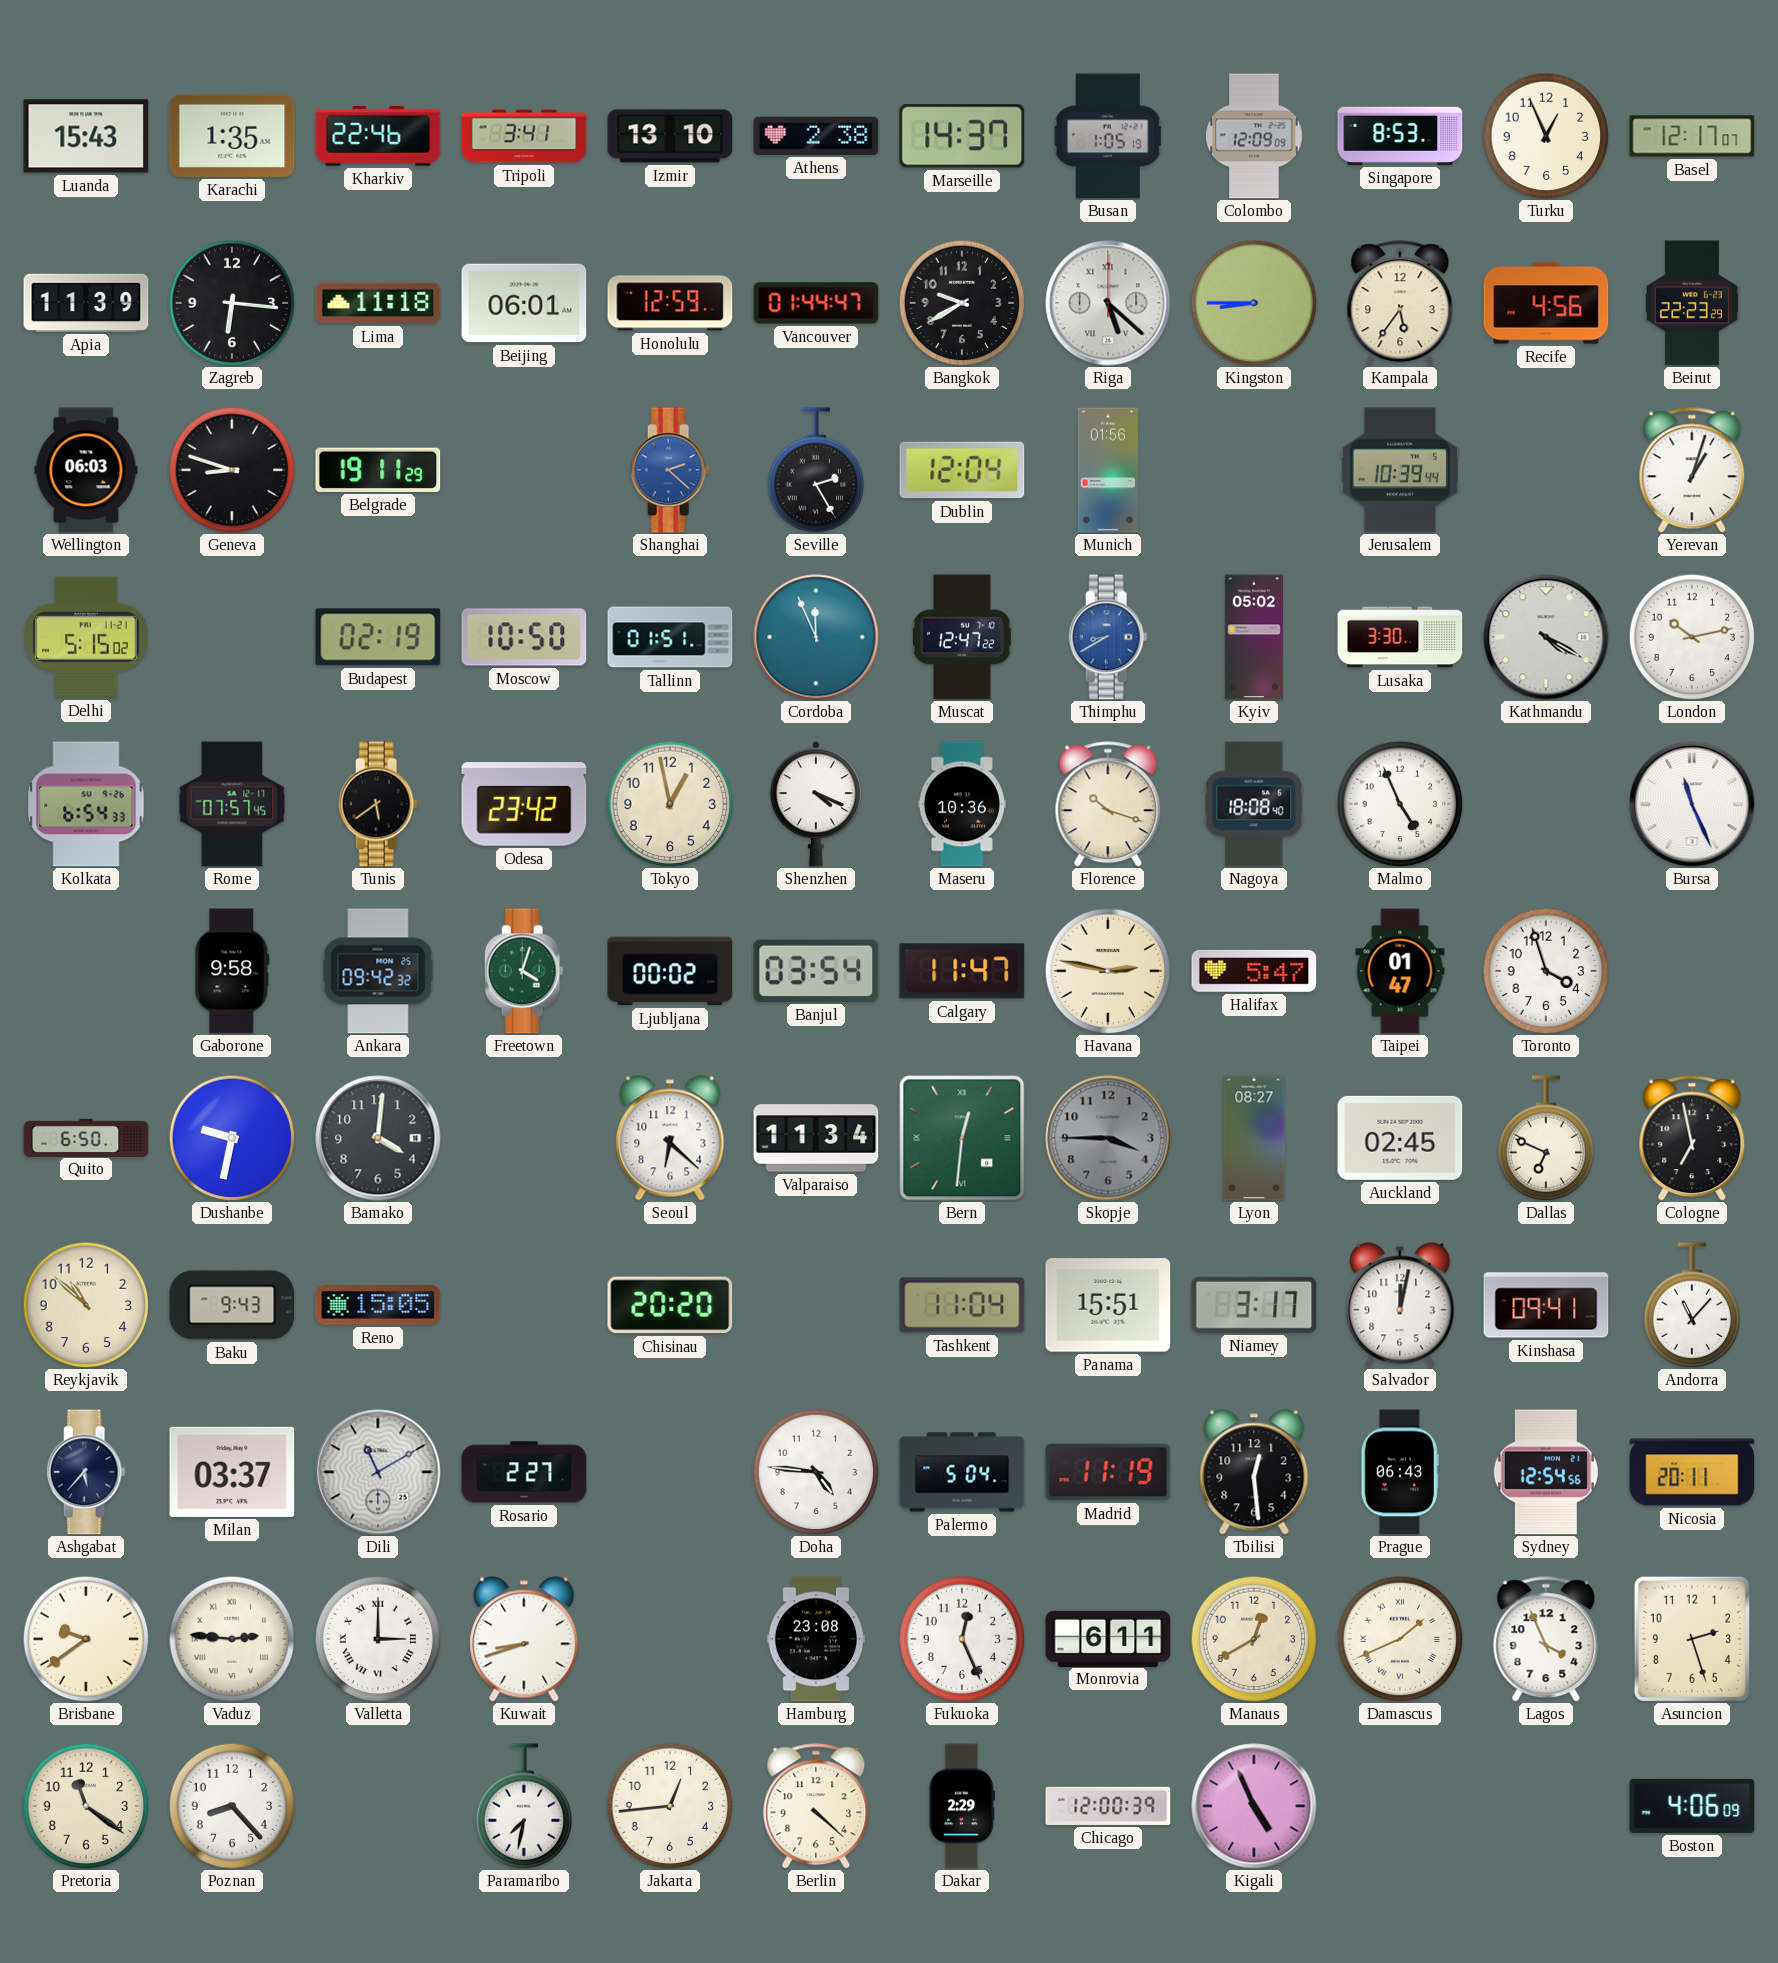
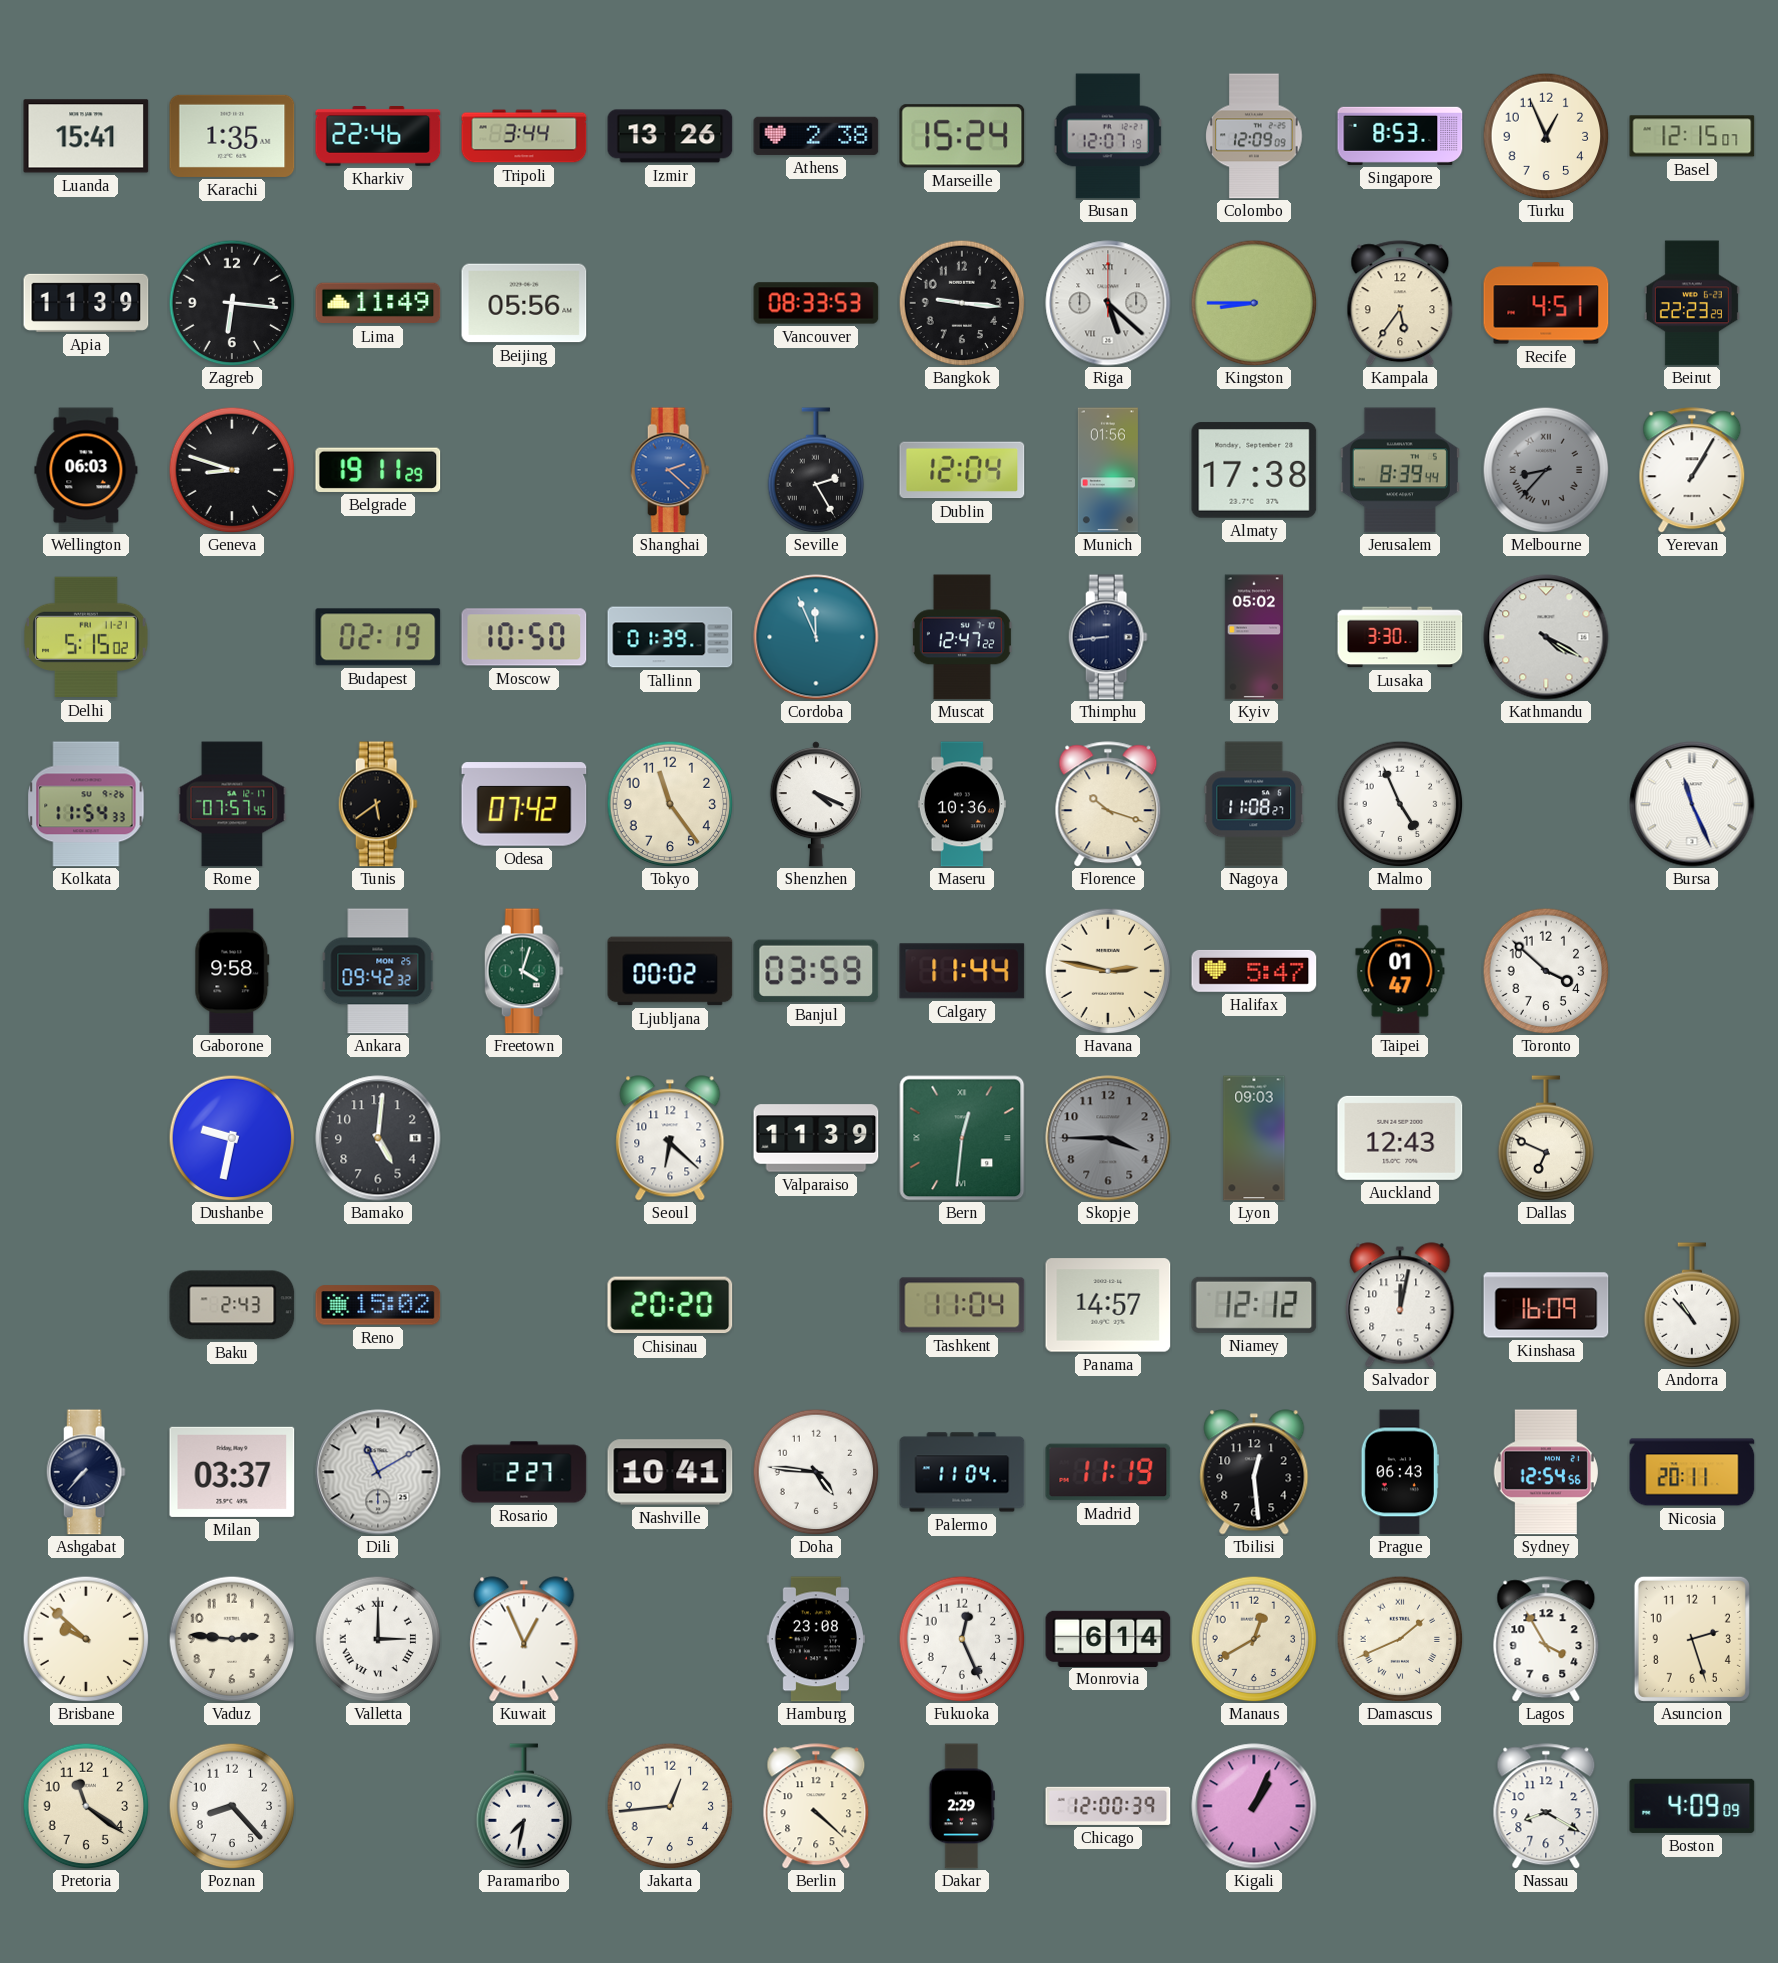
Luanda: 15:43 -> 15:41
Tripoli: 3:41 -> 3:44
Izmir: 13:10 -> 13:26
Marseille: 14:37 -> 15:24
Busan: 1:05 -> 12:07
Basel: 12:17 -> 12:15
Lima: 11:18 -> 11:49
Beijing: 06:01 -> 05:56
Honolulu: 12:59 -> none
Vancouver: 01:44 -> 08:33
Bangkok: 9:40 -> 9:16
Recife: 4:56 -> 4:51
Almaty: none -> 17:38
Jerusalem: 10:39 -> 8:39
Melbourne: none -> 8:37
Yerevan: 1:03 -> 1:05
Tallinn: 01:51 -> 01:39
Thimphu: 8:40 -> 8:44
Thimphu dial: blue -> navy
London: 10:13 -> none
Kolkata: 6:54 -> 11:54
Odesa: 23:42 -> 07:42
Tokyo: 12:58 -> 11:24
Nagoya: 18:08 -> 11:08
Banjul: 03:54 -> 03:59
Calgary: 11:47 -> 11:44
Toronto: 3:57 -> 3:52
Quito: 6:50 -> none
Bamako: 4:01 -> 5:01
Valparaiso: 11:34 -> 11:39
Lyon: 08:27 -> 09:03
Auckland: 02:45 -> 12:43
Cologne: 6:58 -> none
Reykjavik: 10:52 -> none
Baku: 9:43 -> 2:43
Reno: 15:05 -> 15:02
Panama: 15:51 -> 14:57
Niamey: 3:17 -> 12:12
Kinshasa: 09:41 -> 16:09
Andorra: 11:07 -> 10:53
Ashgabat: 5:37 -> 7:37
Nashville: none -> 10:41
Palermo: 5:04 -> 11:04
Brisbane: 9:39 -> 9:52
Vaduz numerals: Roman -> Arabic
Kuwait: 8:42 -> 12:56
Monrovia: 6:11 -> 6:14
Lagos: 3:56 -> 3:55
Kigali: 4:56 -> 1:04
Nassau: none -> 8:20
Boston: 4:06 -> 4:09
